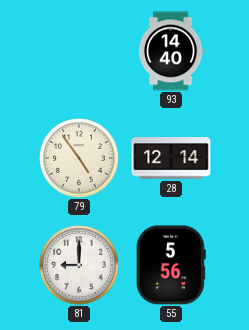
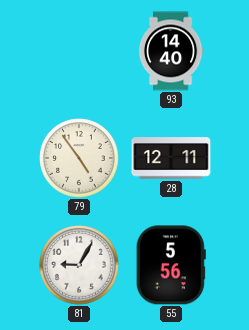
28: 12:14 -> 12:11
81: 9:00 -> 9:05
